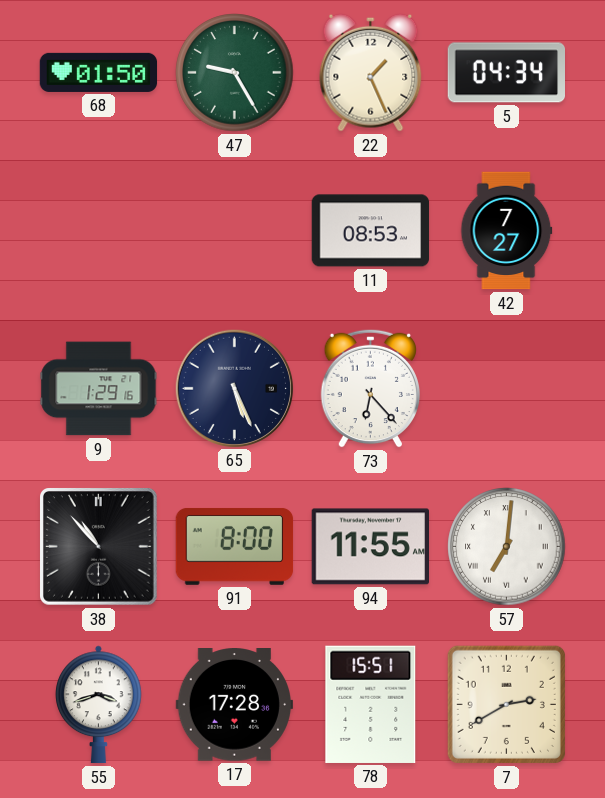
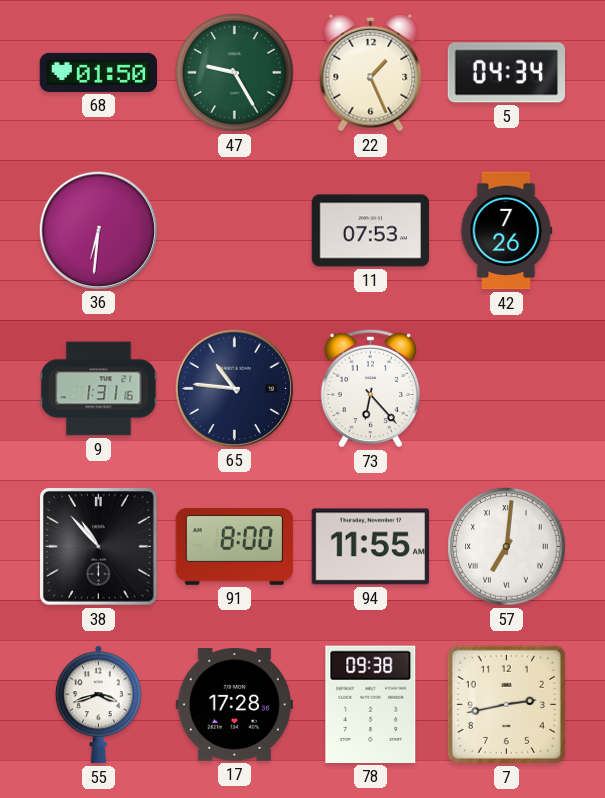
36: none -> 6:31
11: 08:53 -> 07:53
42: 7:27 -> 7:26
9: 1:29 -> 1:31
65: 5:26 -> 10:46
78: 15:51 -> 09:38
7: 2:40 -> 2:43
